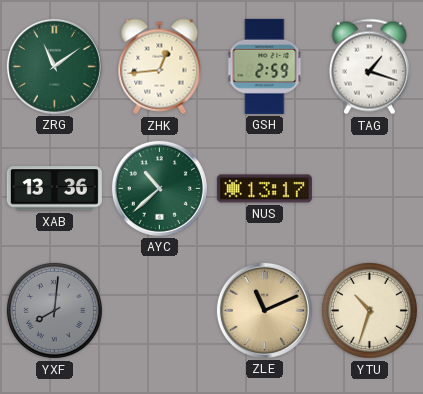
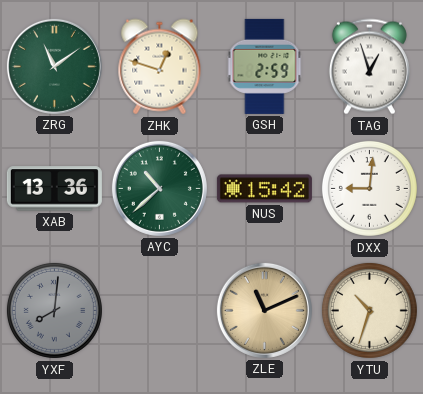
ZHK: 12:44 -> 12:48
TAG: 1:18 -> 12:57
NUS: 13:17 -> 15:42
DXX: none -> 9:01
